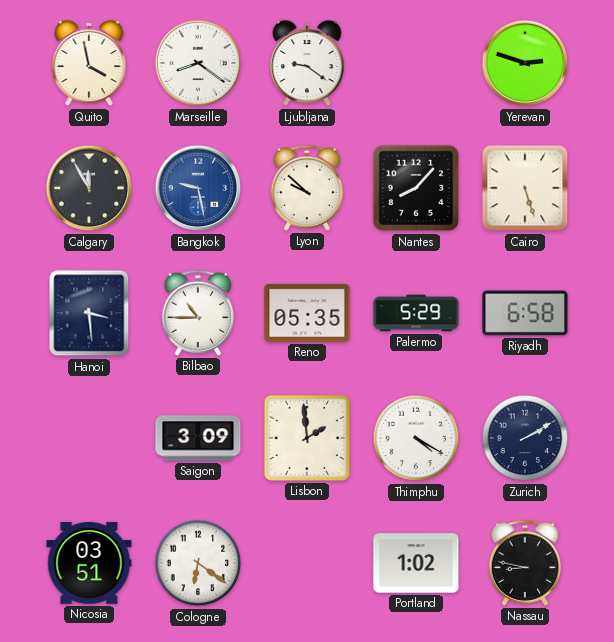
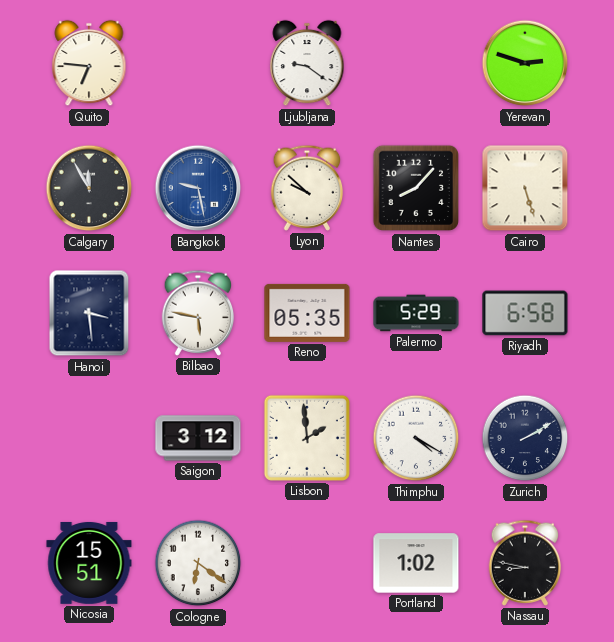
Quito: 3:58 -> 6:46
Marseille: 8:21 -> none
Bilbao: 10:45 -> 5:47
Saigon: 3:09 -> 3:12
Nicosia: 03:51 -> 15:51
